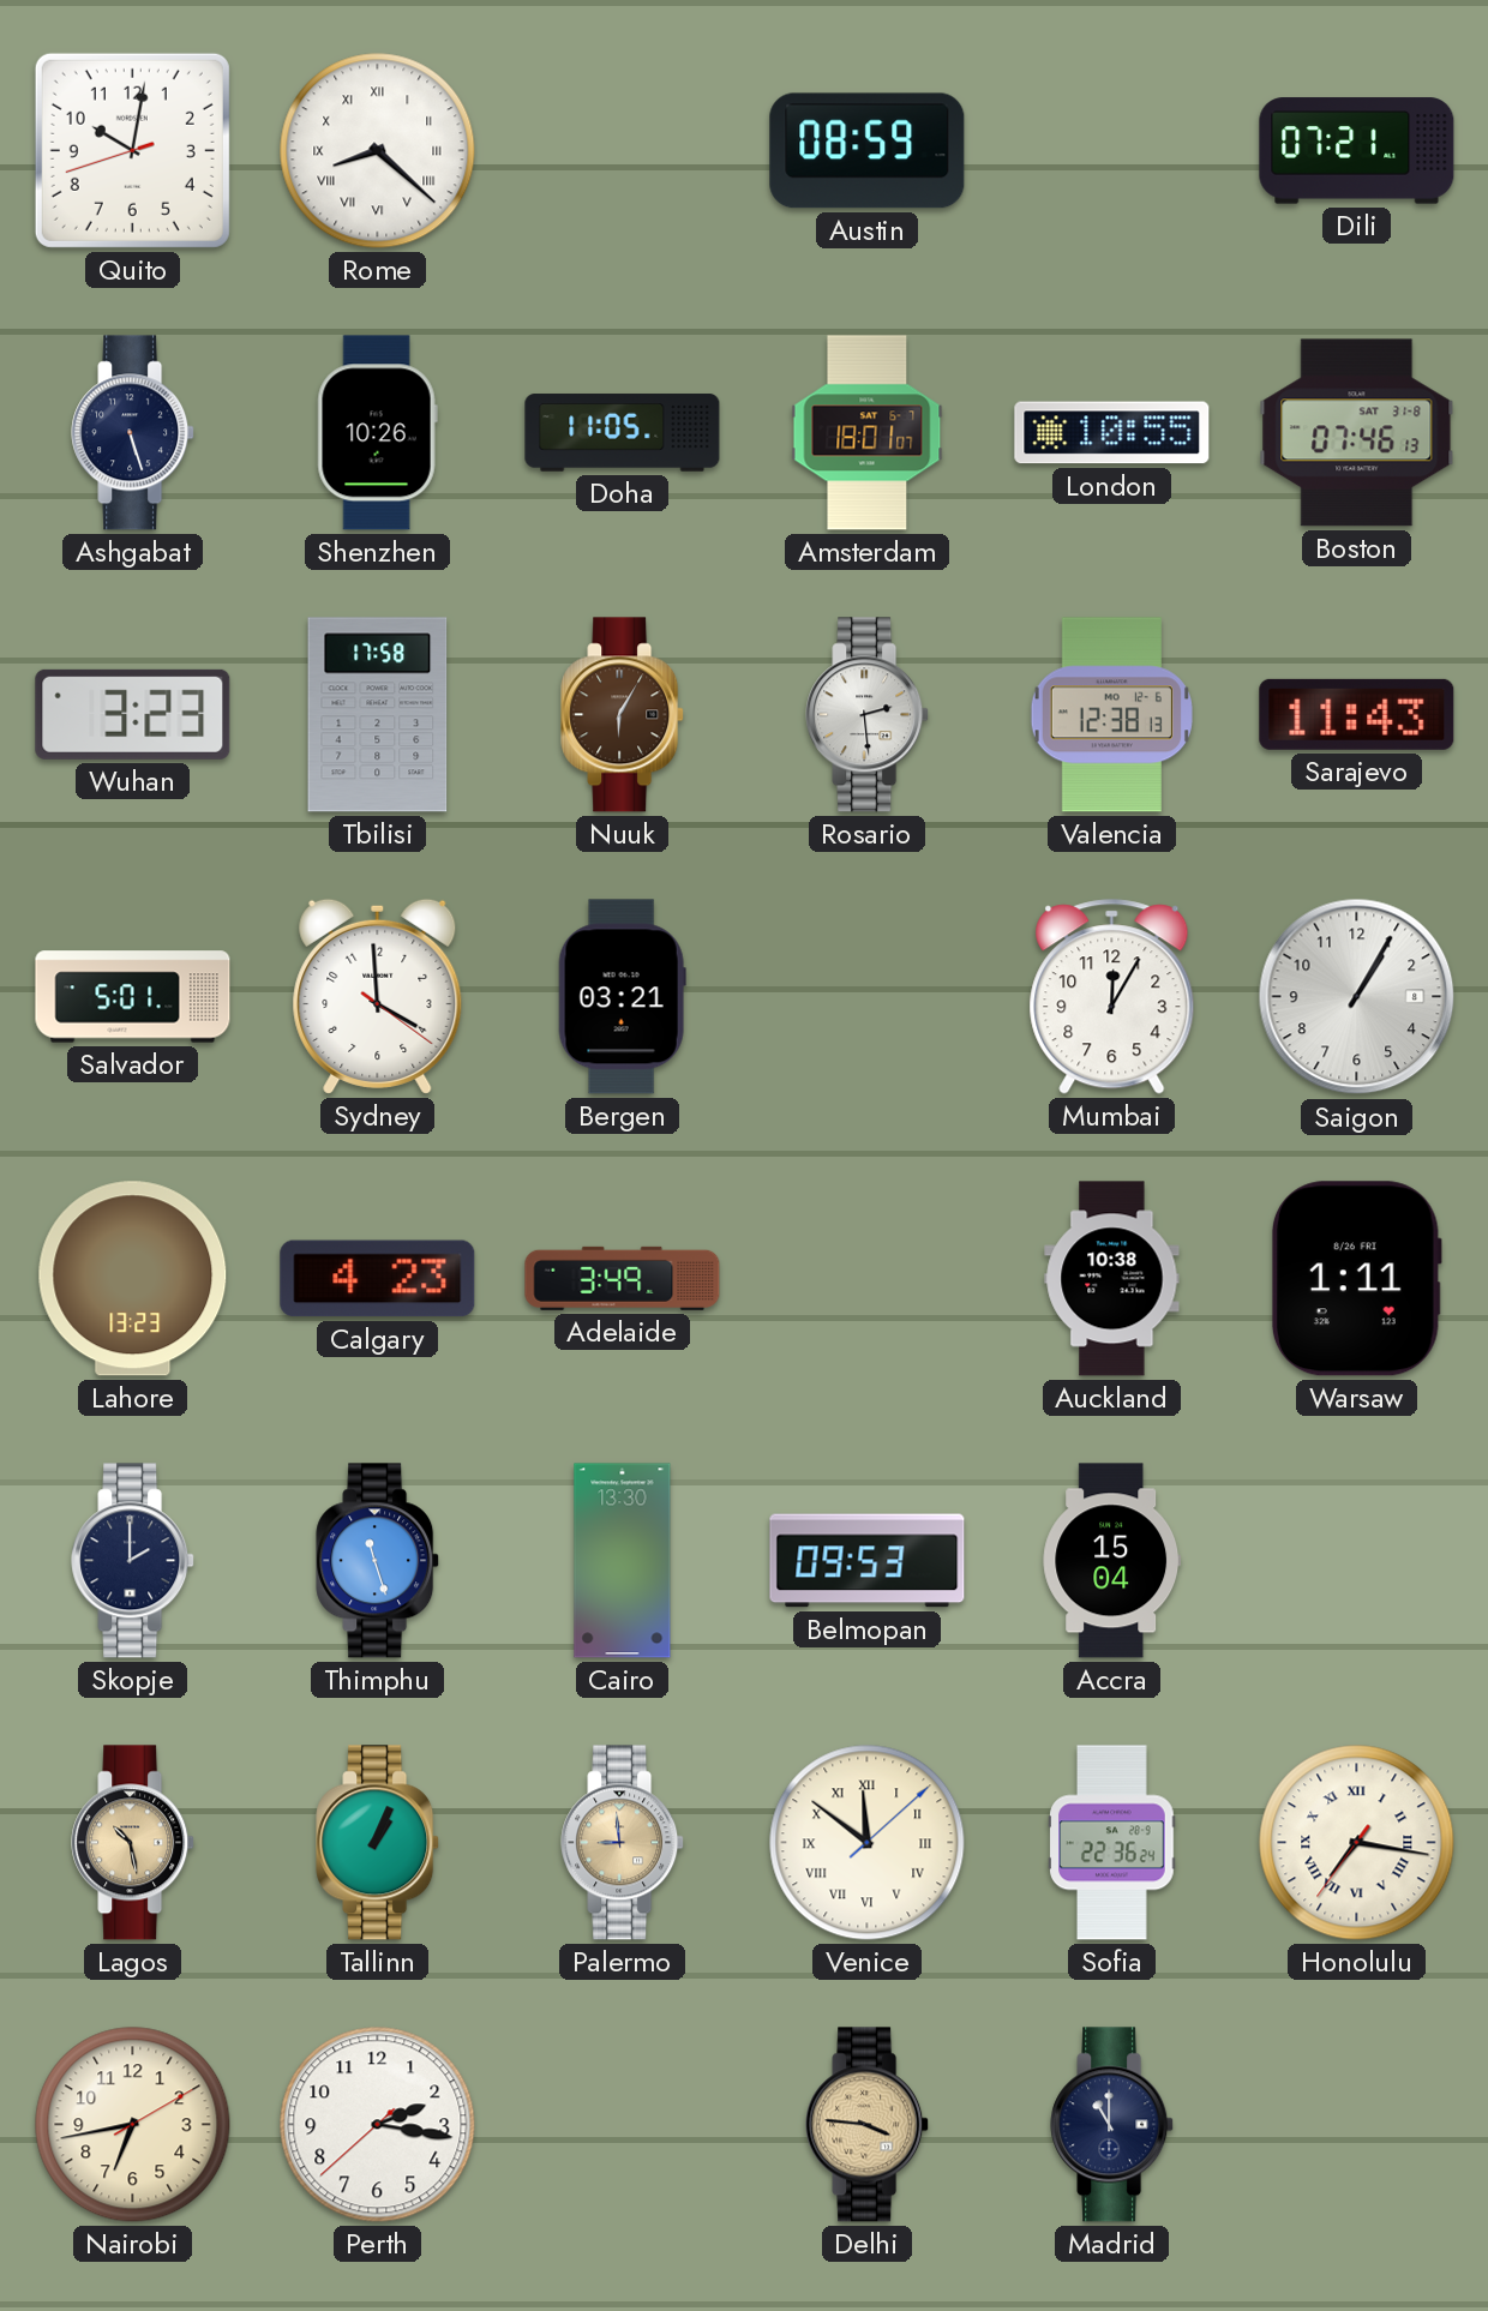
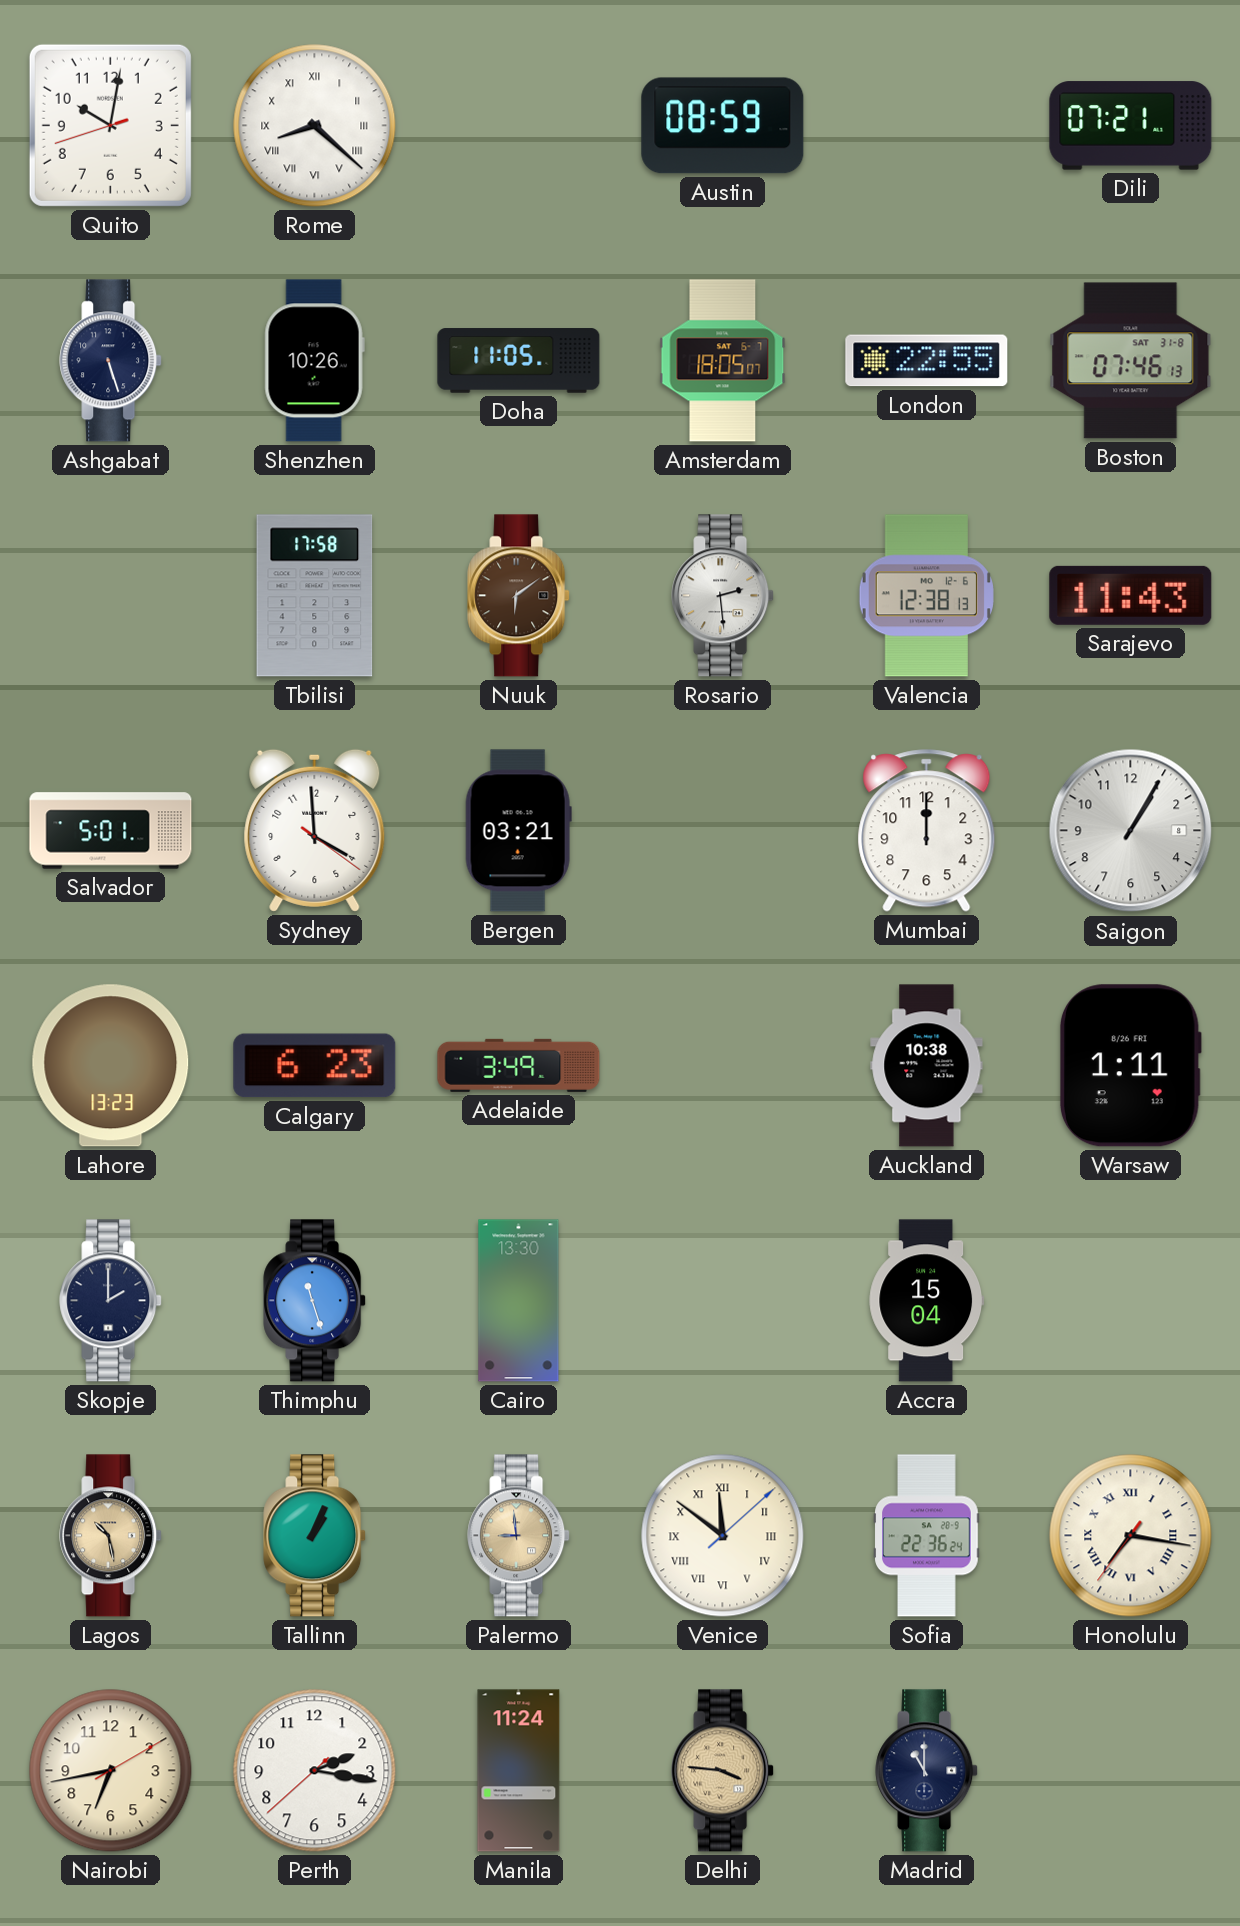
Amsterdam: 18:01 -> 18:05
London: 10:55 -> 22:55
Wuhan: 3:23 -> none
Nuuk: 6:05 -> 6:09
Mumbai: 12:05 -> 12:00
Calgary: 4:23 -> 6:23
Belmopan: 09:53 -> none
Manila: none -> 11:24
